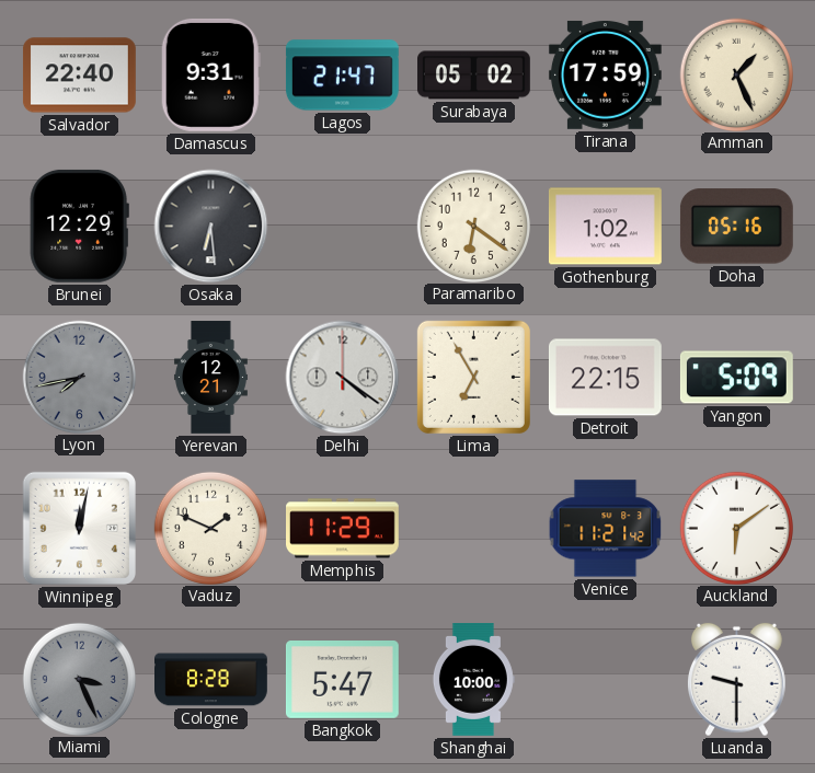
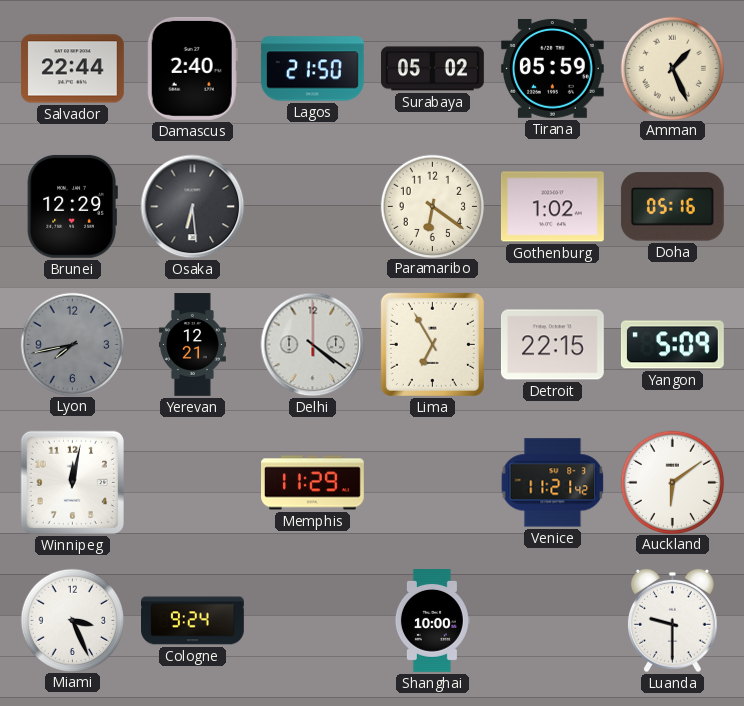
Salvador: 22:40 -> 22:44
Damascus: 9:31 -> 2:40
Lagos: 21:47 -> 21:50
Tirana: 17:59 -> 05:59
Vaduz: 1:49 -> none
Miami dial: grey -> white
Cologne: 8:28 -> 9:24
Bangkok: 5:47 -> none
